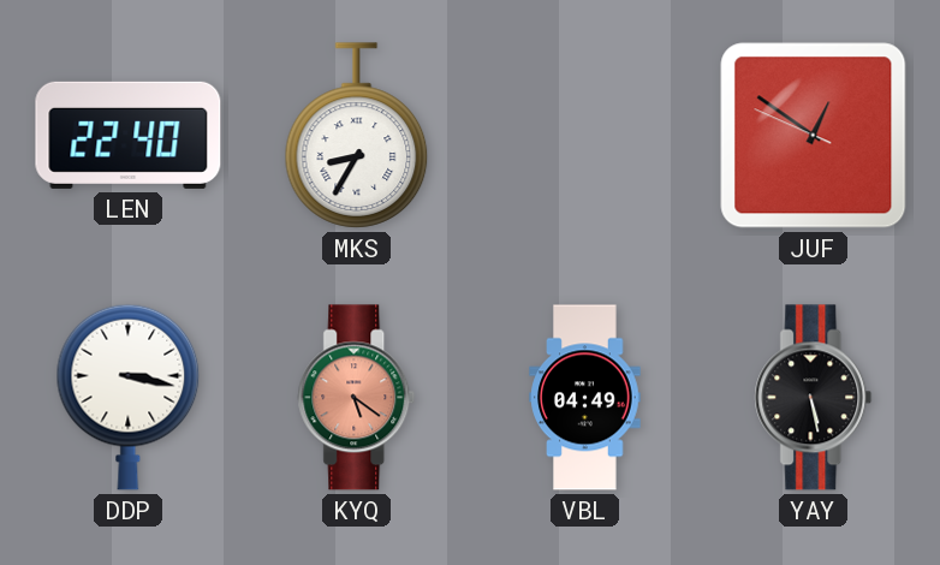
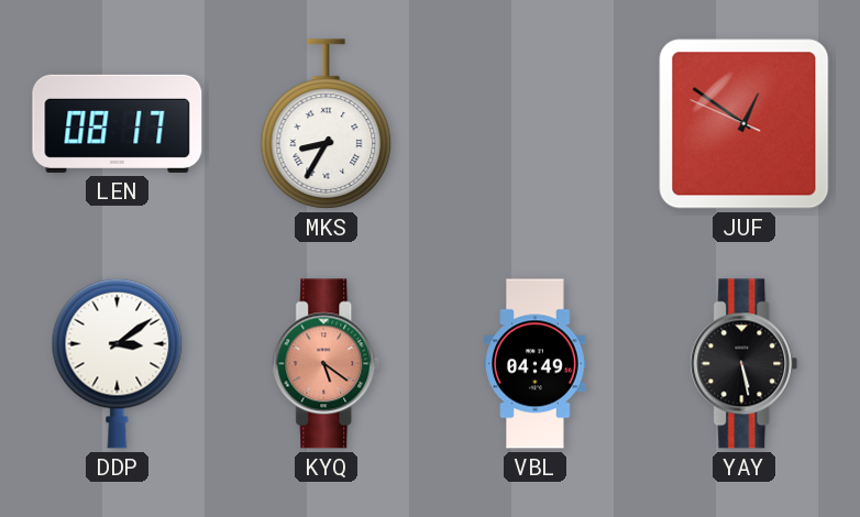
LEN: 22:40 -> 08:17
DDP: 3:17 -> 3:09
